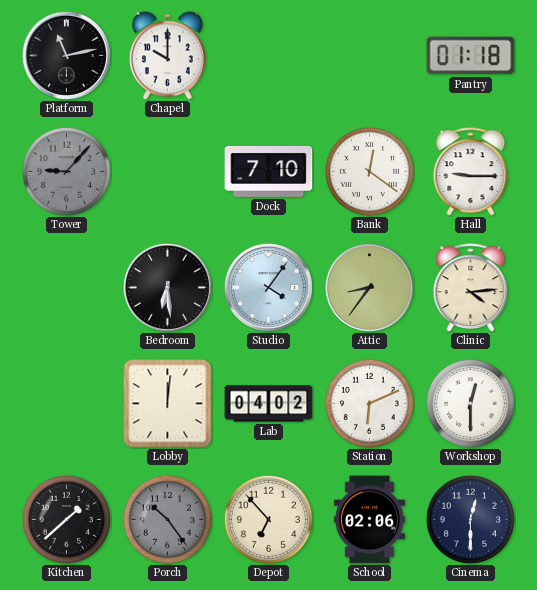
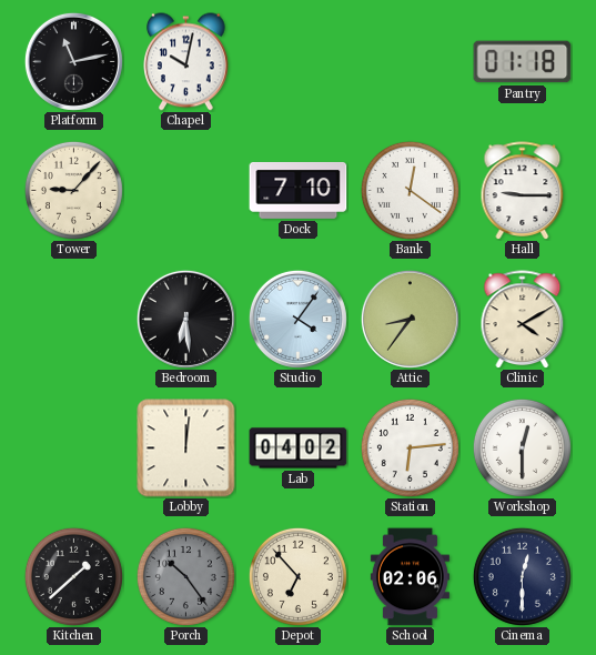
Chapel: 10:00 -> 10:02
Tower dial: grey -> cream
Clinic: 4:14 -> 4:10
Station: 6:11 -> 6:14
